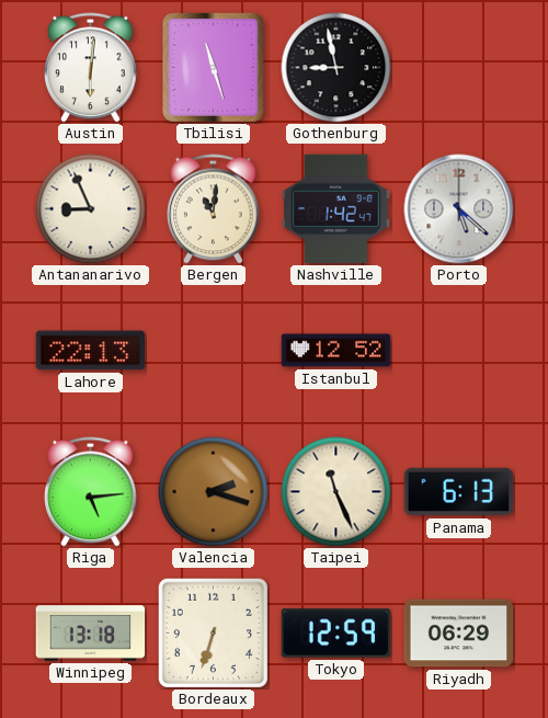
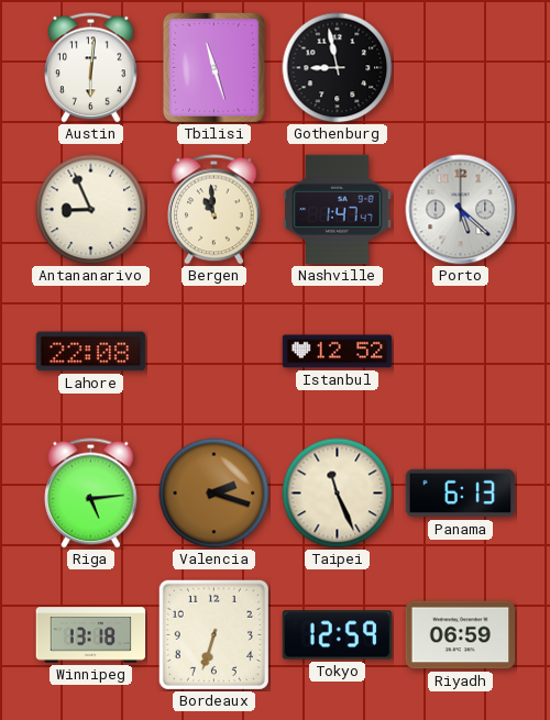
Bergen: 11:01 -> 10:59
Nashville: 1:42 -> 1:47
Lahore: 22:13 -> 22:08
Riyadh: 06:29 -> 06:59
